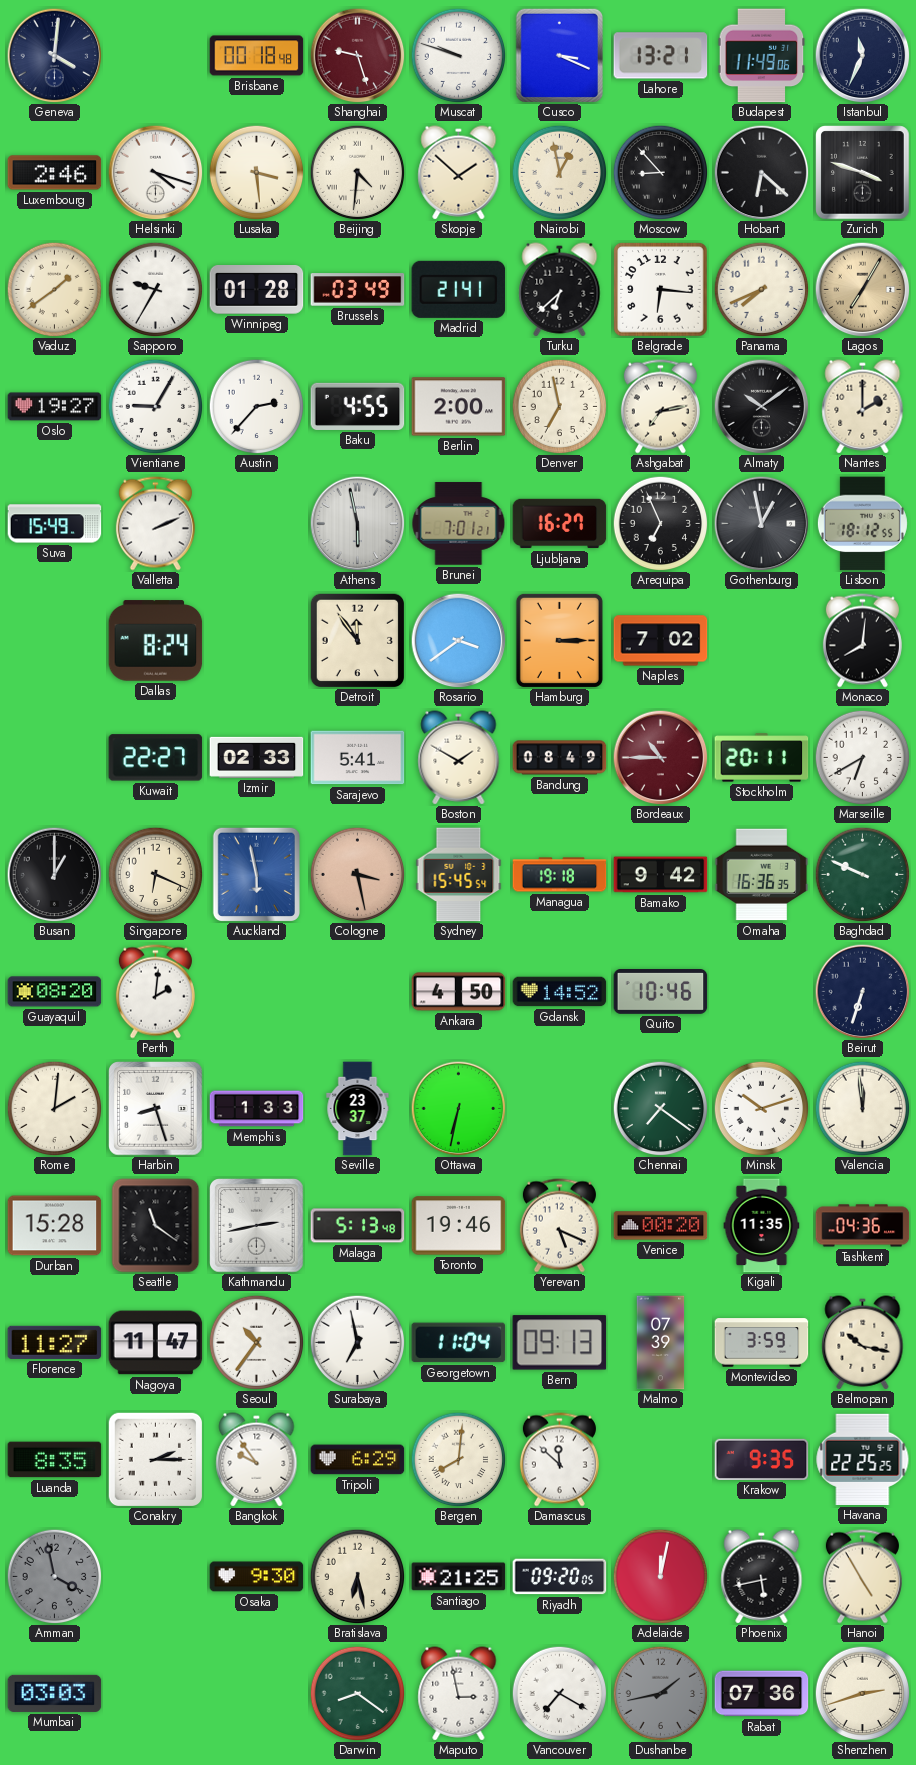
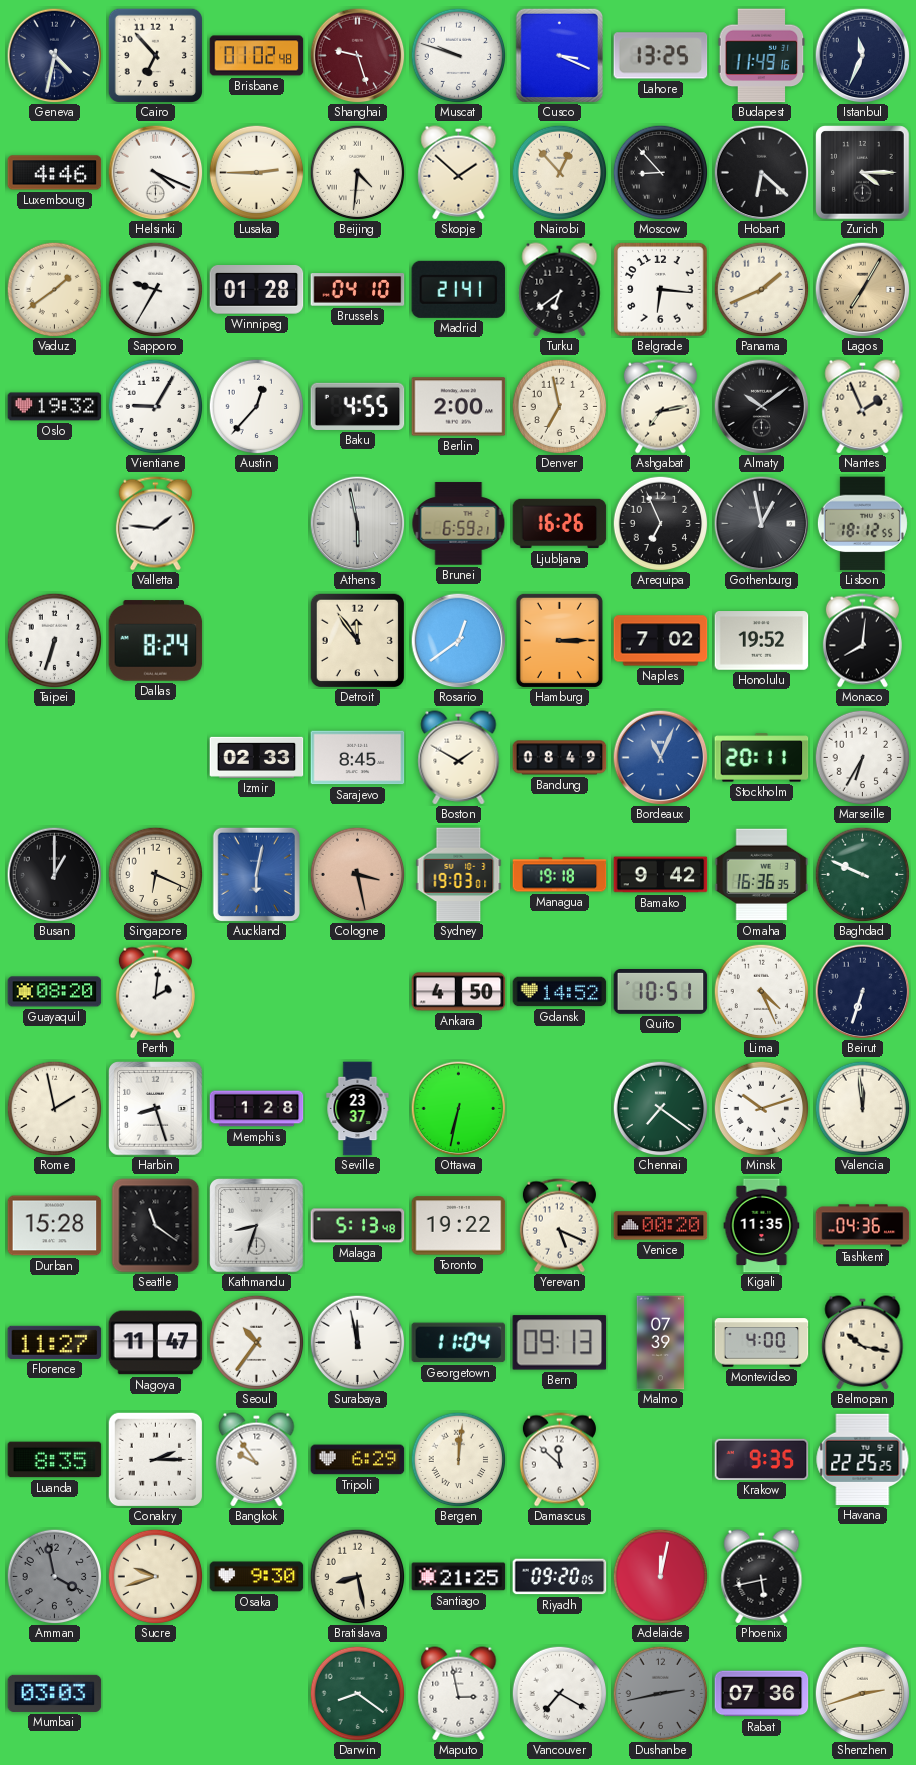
Geneva: 4:01 -> 4:32
Cairo: none -> 6:53
Brisbane: 00:18 -> 01:02
Lahore: 13:21 -> 13:25
Budapest: 11:49:06 -> 11:49:16
Luxembourg: 2:46 -> 4:46
Helsinki: 4:18 -> 4:19
Lusaka: 3:29 -> 2:45
Nairobi: 12:58 -> 12:53
Zurich: 3:48 -> 4:15
Brussels: 03:49 -> 04:10
Turku: 6:38 -> 6:39
Panama: 7:41 -> 1:41
Oslo: 19:27 -> 19:32
Austin: 2:37 -> 12:37
Nantes: 2:00 -> 1:56
Suva: 15:49 -> none
Valletta: 2:11 -> 1:46
Brunei: 7:01 -> 6:59
Ljubljana: 16:27 -> 16:26
Taipei: none -> 6:33
Rosario: 3:39 -> 12:39
Honolulu: none -> 19:52
Kuwait: 22:27 -> none
Sarajevo: 5:41 -> 8:45
Bordeaux: 10:45 -> 11:04
Bordeaux dial: burgundy -> blue
Marseille: 6:40 -> 6:35
Auckland: 5:58 -> 6:02
Sydney: 15:45 -> 19:03
Quito: 10:46 -> 10:51
Lima: none -> 4:26
Rome: 2:01 -> 1:58
Memphis: 1:33 -> 1:28
Kathmandu: 2:43 -> 8:33
Toronto: 19:46 -> 19:22
Surabaya: 6:58 -> 11:58
Montevideo: 3:59 -> 4:00
Bergen: 8:01 -> 12:01
Sucre: none -> 9:42
Bratislava: 6:28 -> 8:28
Hanoi: 4:55 -> none
Dushanbe: 1:43 -> 2:43
